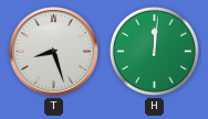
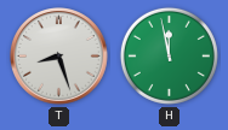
H: 12:01 -> 11:58
